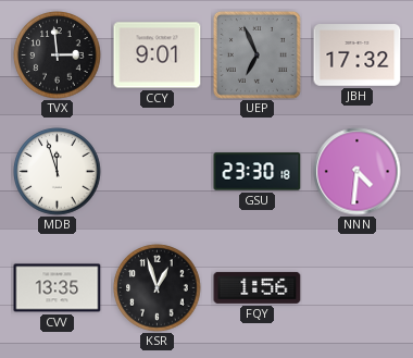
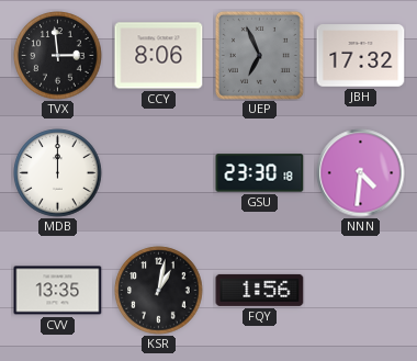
CCY: 9:01 -> 8:06
MDB: 11:57 -> 12:00
KSR: 12:57 -> 1:02
